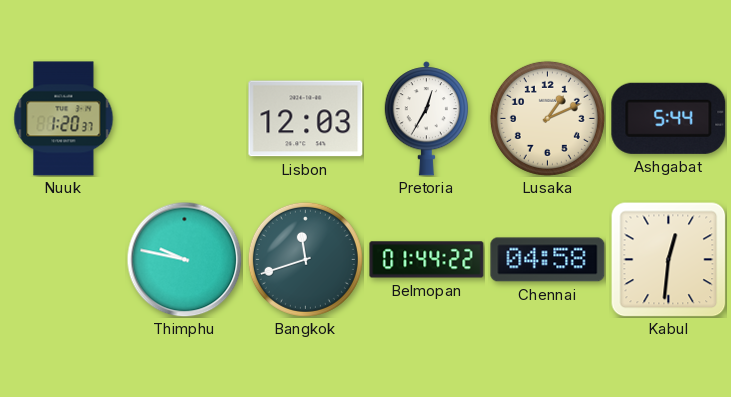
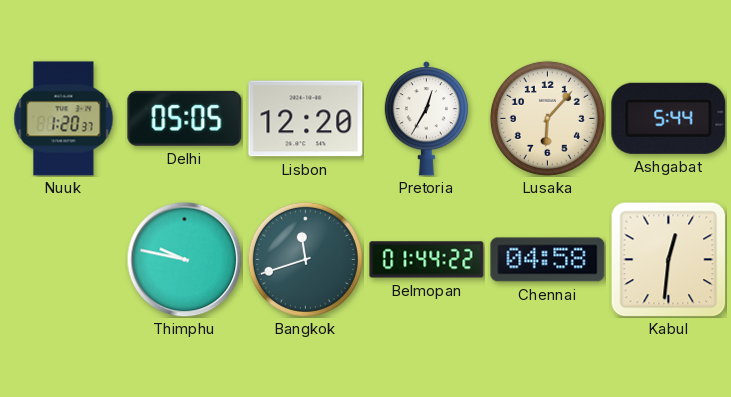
Delhi: none -> 05:05
Lisbon: 12:03 -> 12:20
Lusaka: 1:11 -> 6:07
